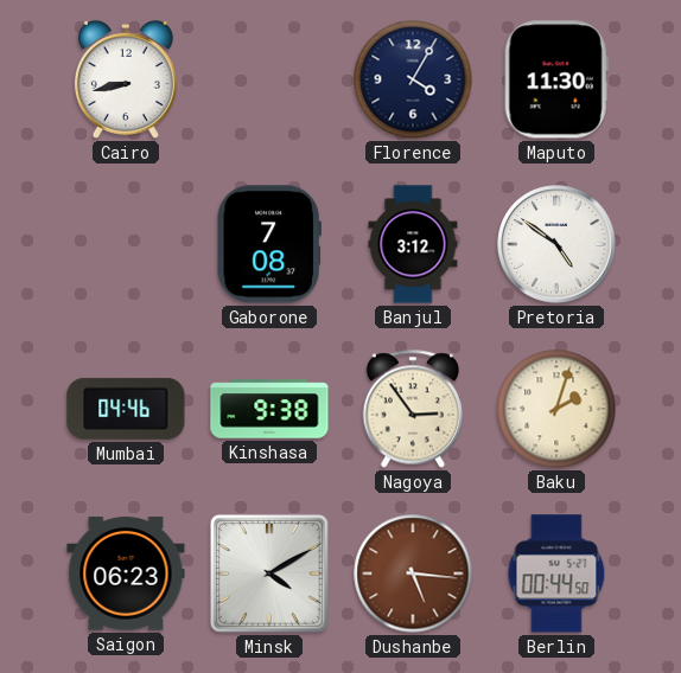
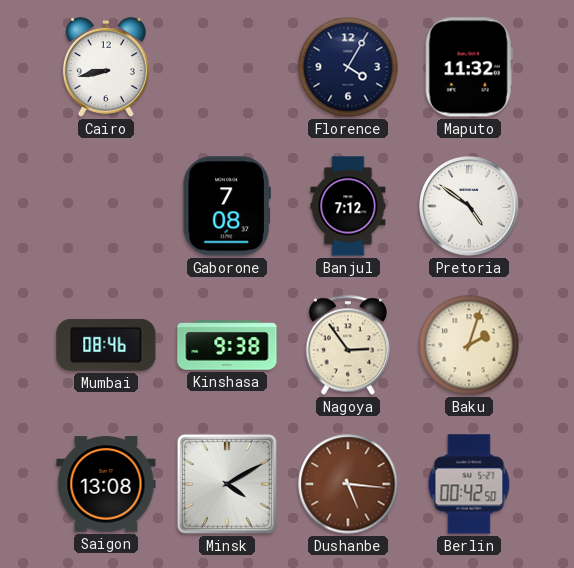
Maputo: 11:30 -> 11:32
Banjul: 3:12 -> 7:12
Mumbai: 04:46 -> 08:46
Saigon: 06:23 -> 13:08
Berlin: 00:44 -> 00:42
